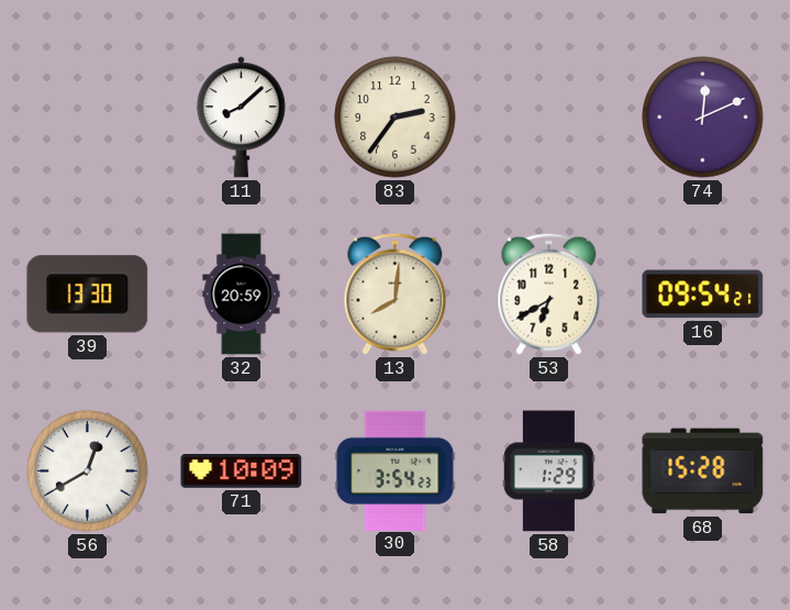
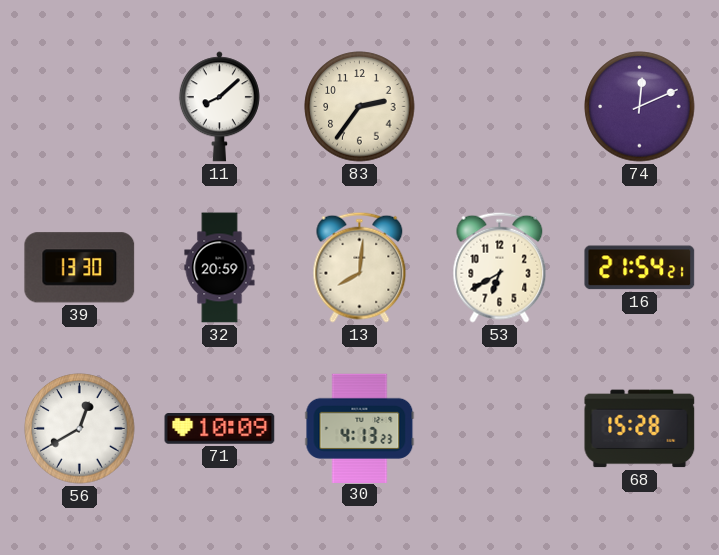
16: 09:54 -> 21:54
30: 3:54 -> 4:13
58: 1:29 -> none
